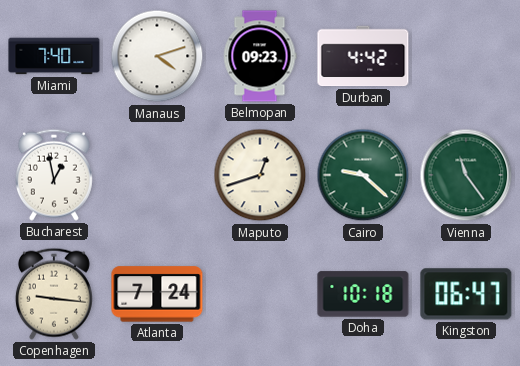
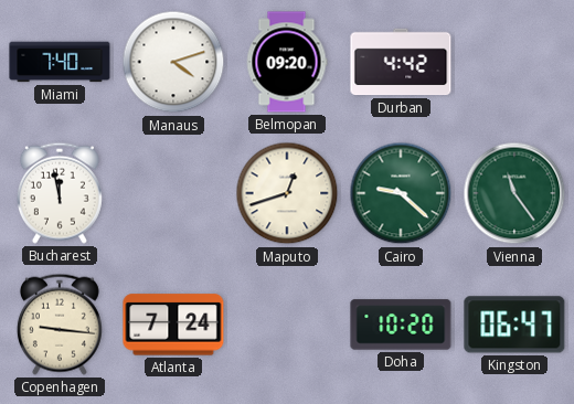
Belmopan: 09:23 -> 09:20
Bucharest: 12:58 -> 11:58
Doha: 10:18 -> 10:20
